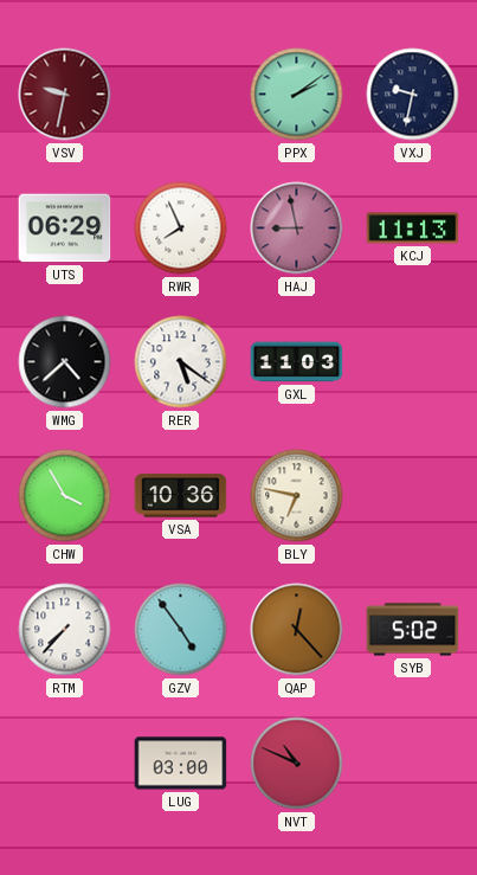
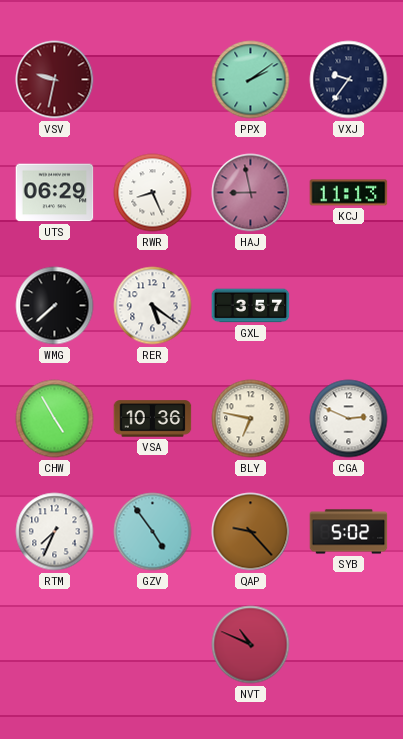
VXJ: 9:32 -> 9:36
RWR: 7:56 -> 8:26
WMG: 4:38 -> 7:38
GXL: 11:03 -> 3:57
CHW: 3:55 -> 4:55
CGA: none -> 2:49
RTM: 7:37 -> 7:34
QAP: 12:23 -> 9:23
LUG: 03:00 -> none
